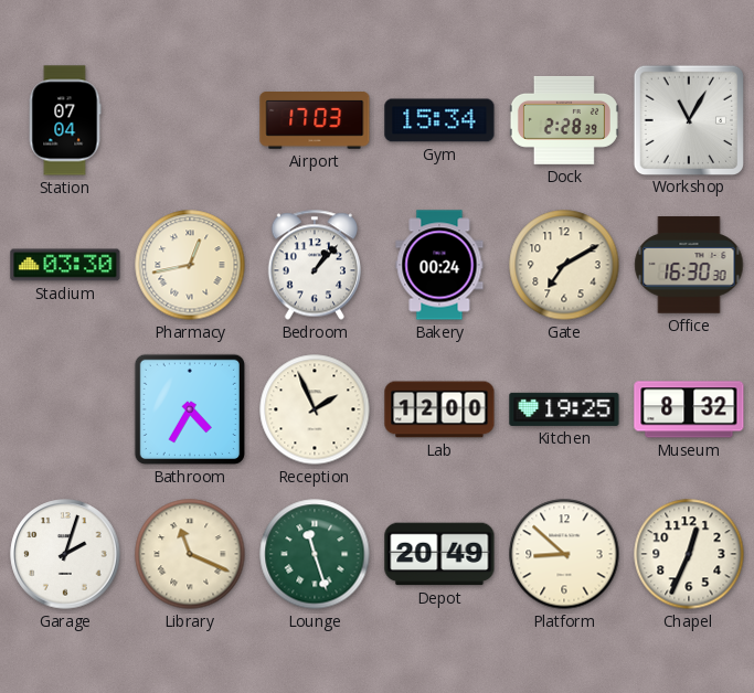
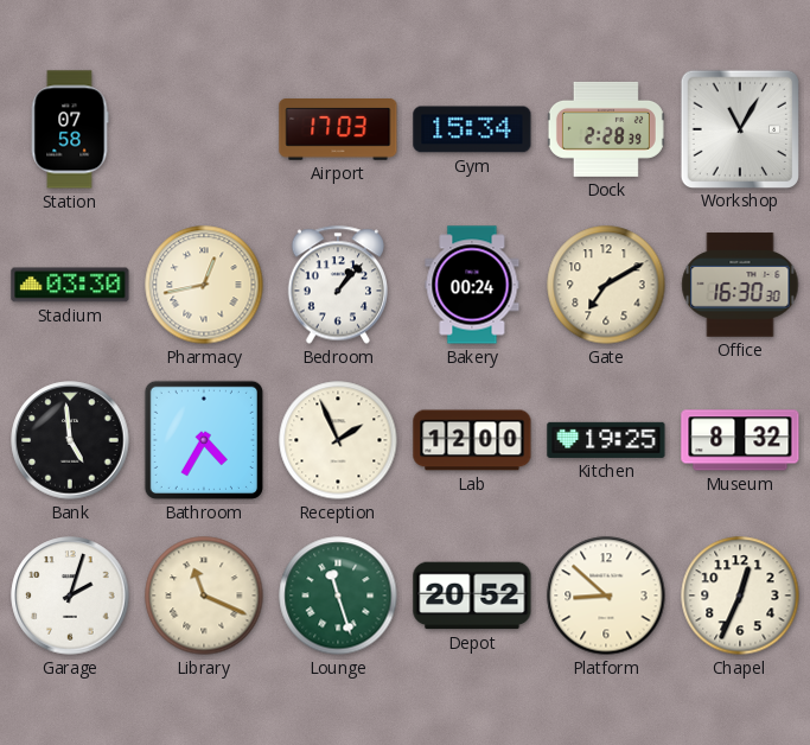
Station: 07:04 -> 07:58
Bank: none -> 4:59
Depot: 20:49 -> 20:52
